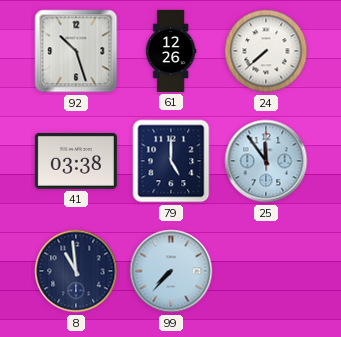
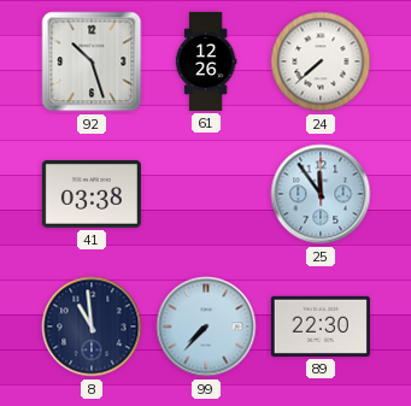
79: 5:00 -> none
89: none -> 22:30
